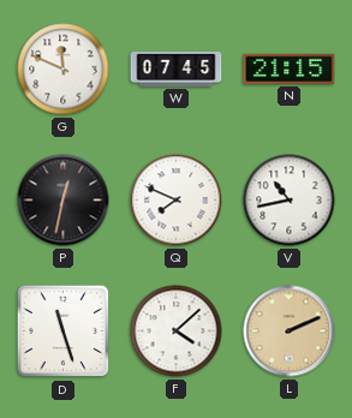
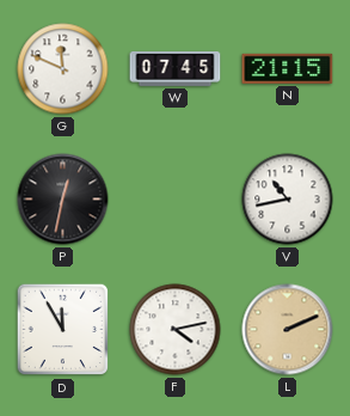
Q: 7:49 -> none
D: 11:27 -> 11:55
F: 4:08 -> 4:13
